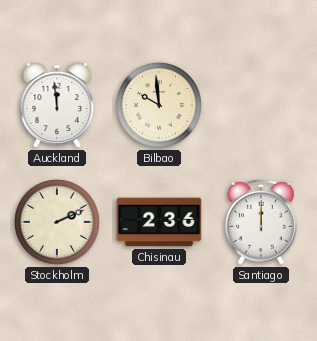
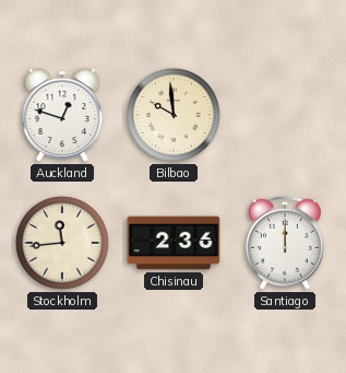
Auckland: 11:59 -> 12:48
Stockholm: 2:11 -> 11:44
